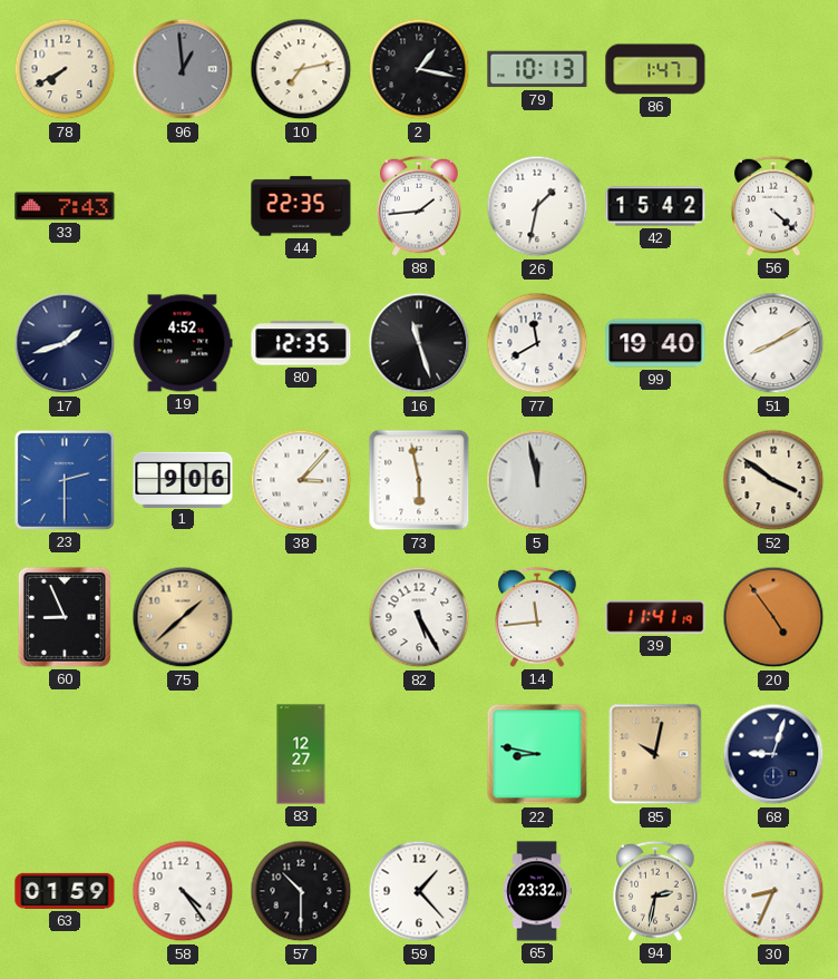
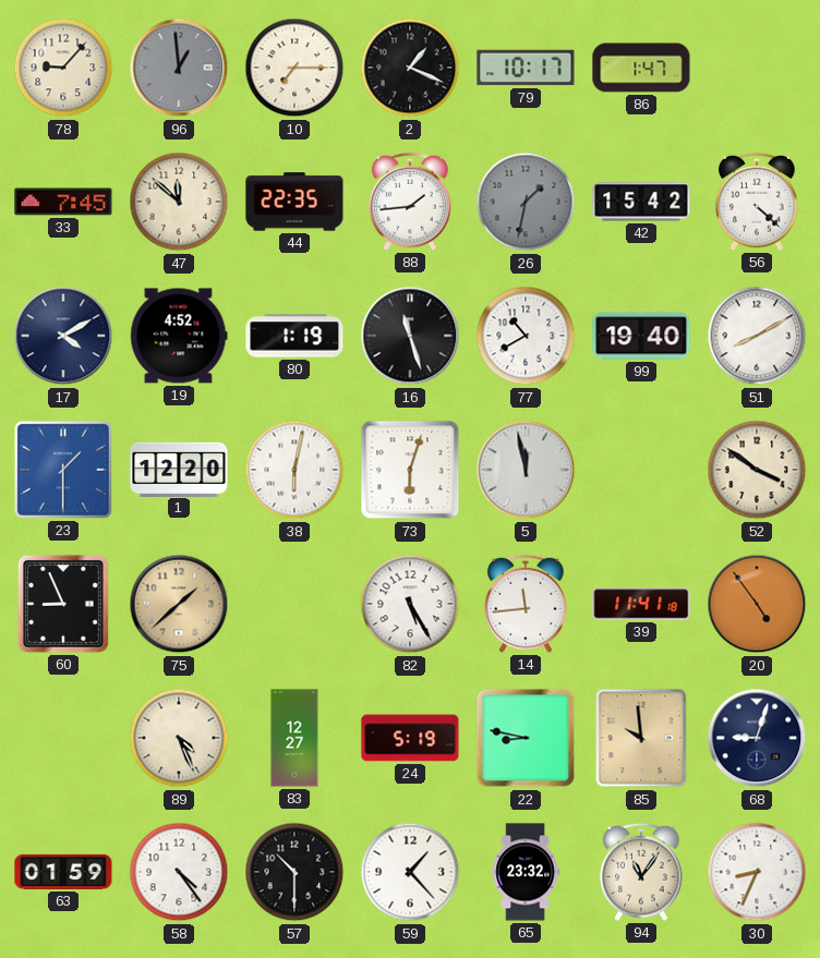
78: 7:40 -> 9:07
10: 7:13 -> 7:15
2: 1:17 -> 1:19
79: 10:13 -> 10:17
33: 7:43 -> 7:45
47: none -> 11:52
26 dial: white -> grey
17: 1:42 -> 4:10
80: 12:35 -> 1:19
77: 11:40 -> 10:40
23: 2:30 -> 1:30
1: 9:06 -> 12:20
38: 3:07 -> 6:02
73: 5:58 -> 6:03
39: 11:41:19 -> 11:41:18
89: none -> 4:26
24: none -> 5:19
85: 10:02 -> 9:59
94: 2:32 -> 11:06
